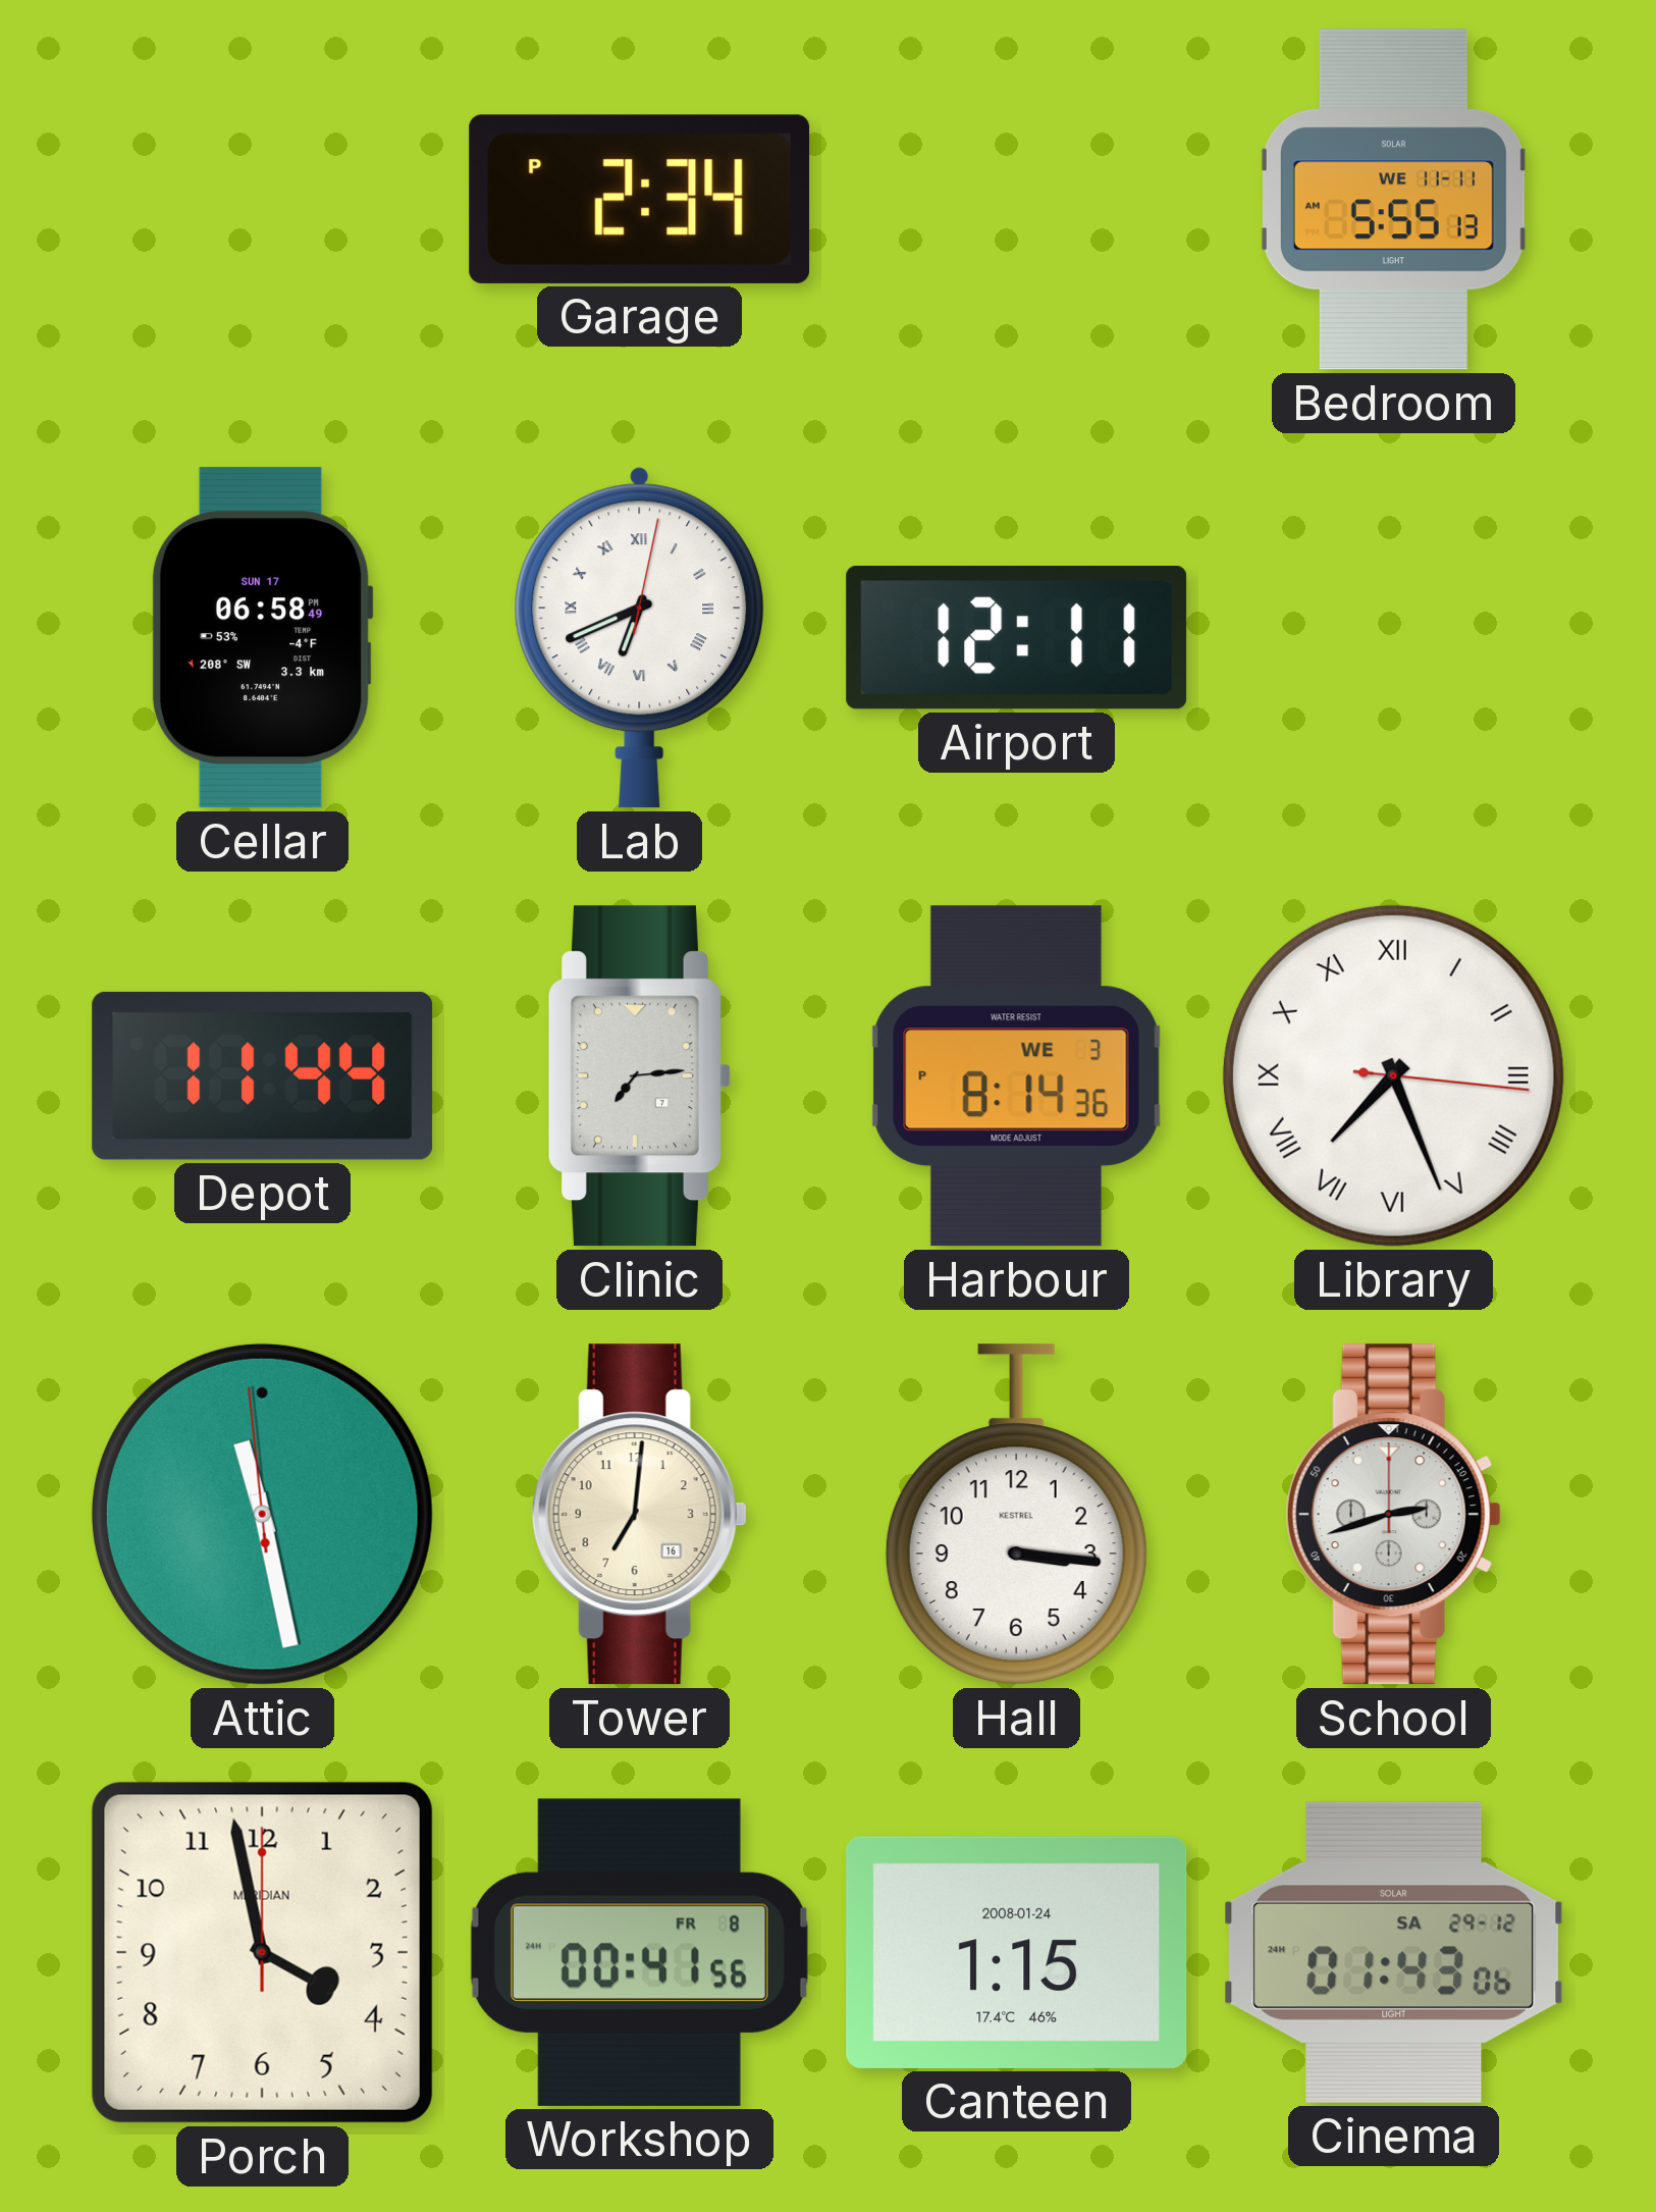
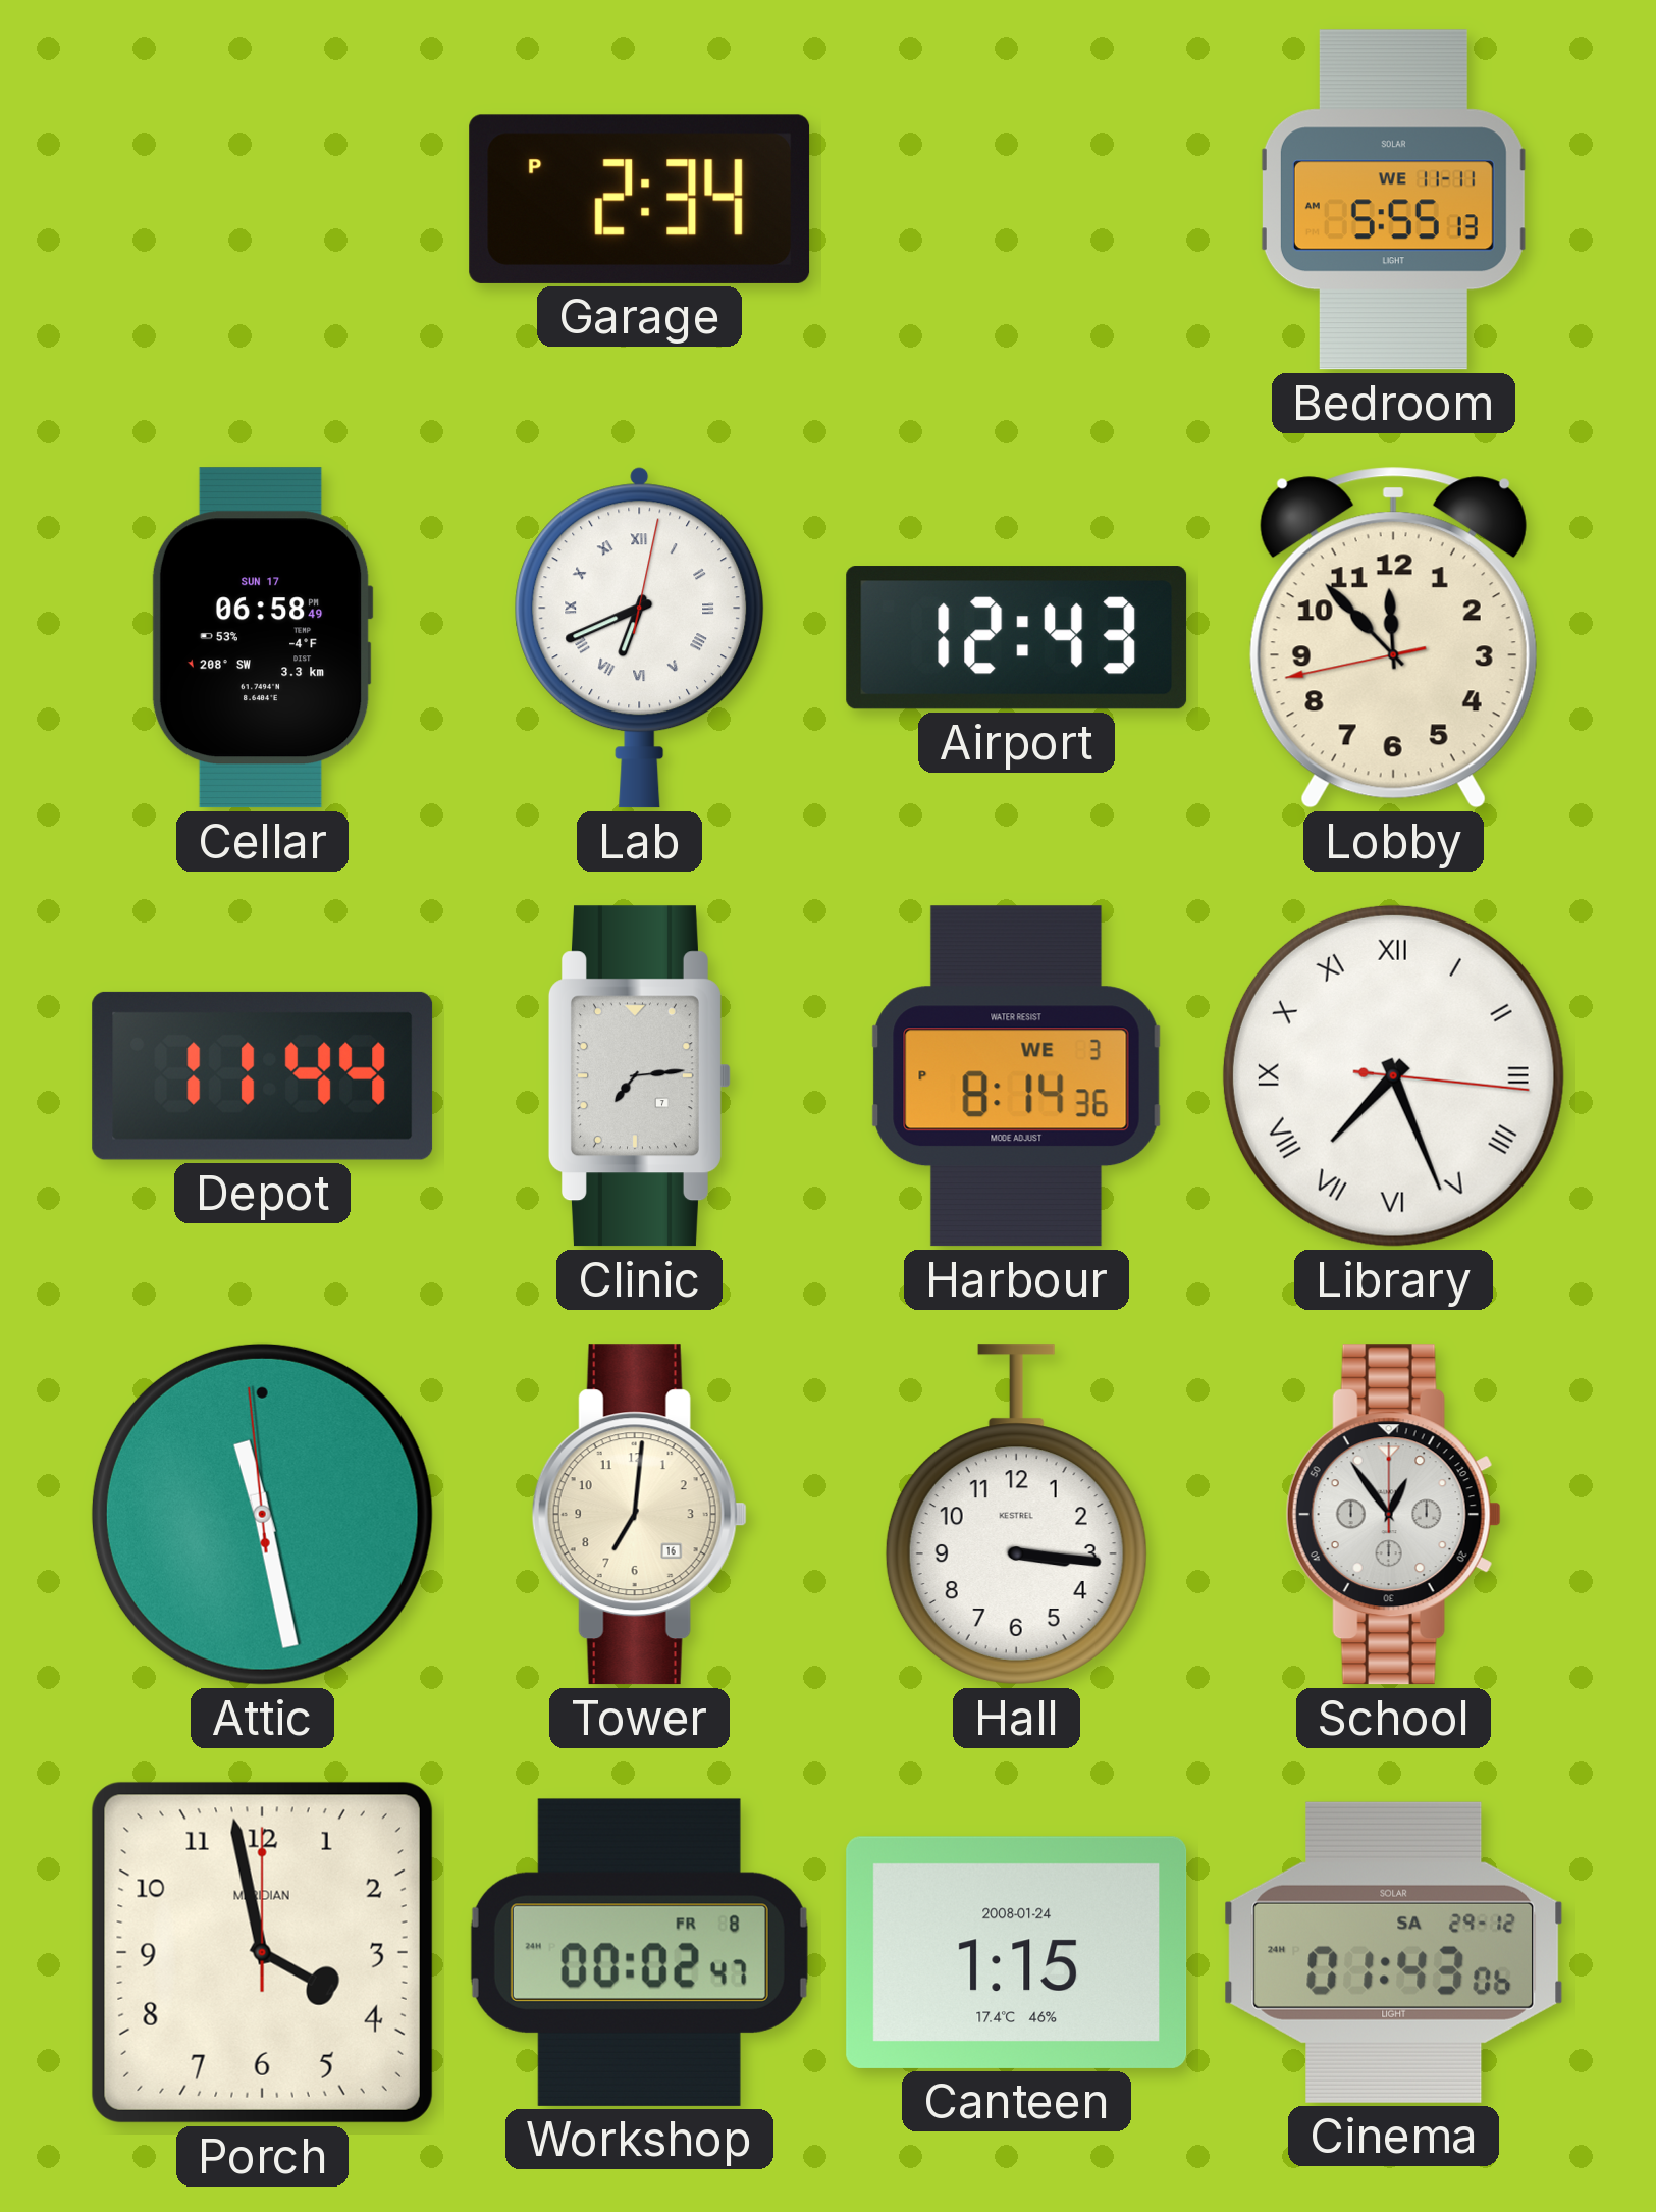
Airport: 12:11 -> 12:43
Lobby: none -> 11:52
School: 2:42 -> 12:54
Workshop: 00:41 -> 00:02
